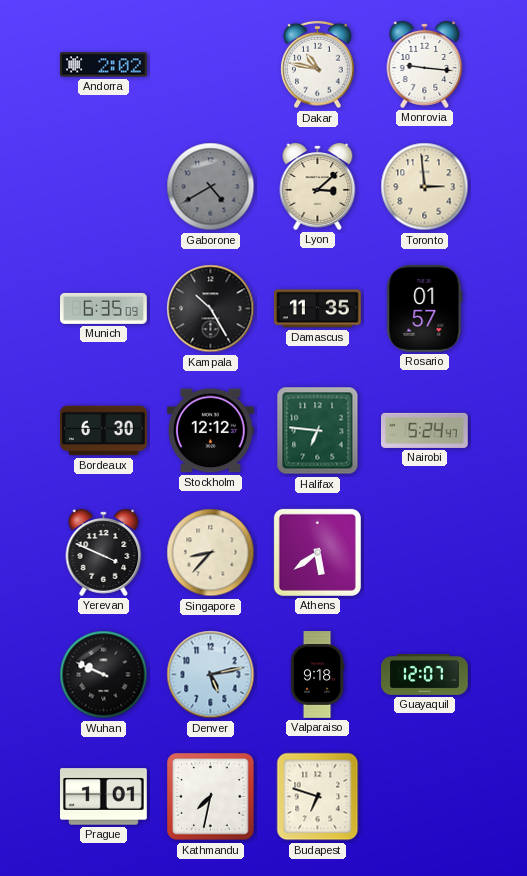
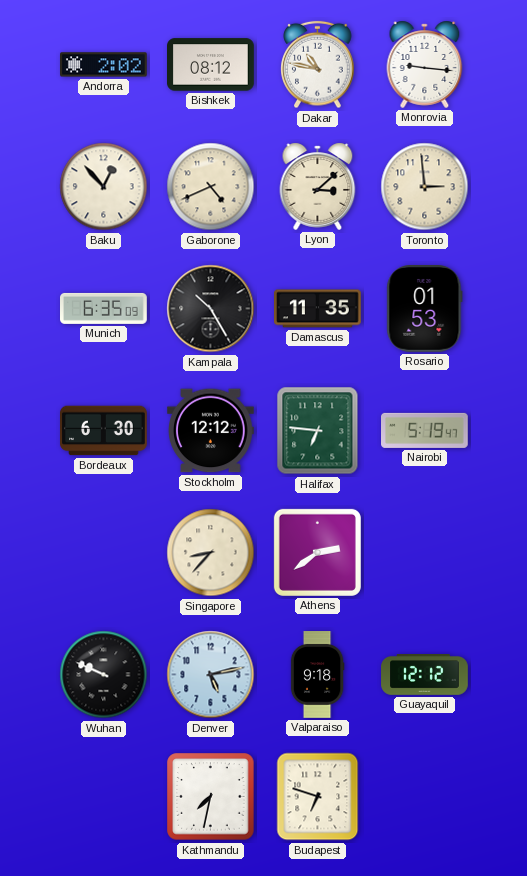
Bishkek: none -> 08:12
Baku: none -> 12:53
Gaborone: 4:40 -> 4:41
Gaborone dial: grey -> cream
Rosario: 01:57 -> 01:53
Nairobi: 5:24 -> 5:19
Yerevan: 3:49 -> none
Athens: 5:39 -> 2:39
Guayaquil: 12:07 -> 12:12
Prague: 1:01 -> none
